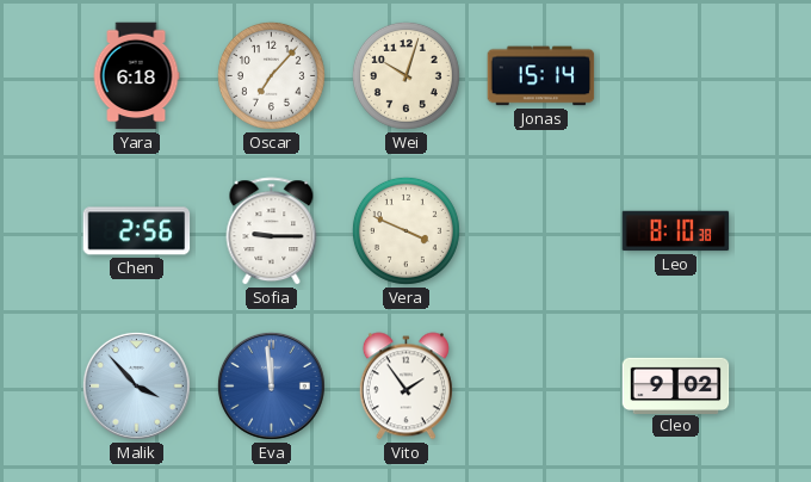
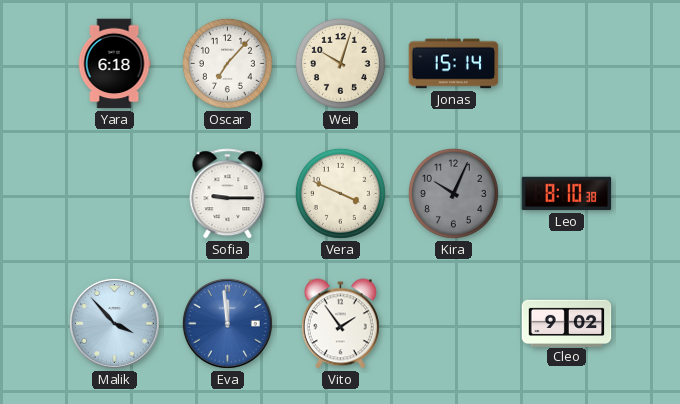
Chen: 2:56 -> none
Kira: none -> 10:04
